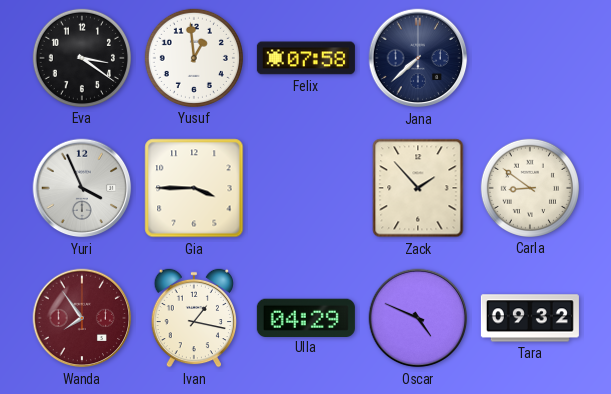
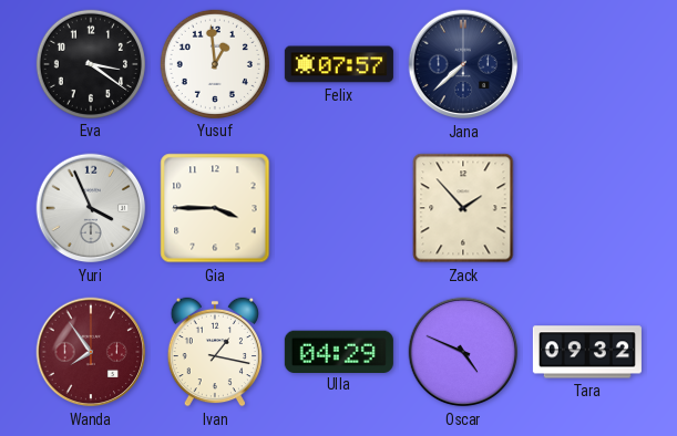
Felix: 07:58 -> 07:57
Carla: 8:51 -> none
